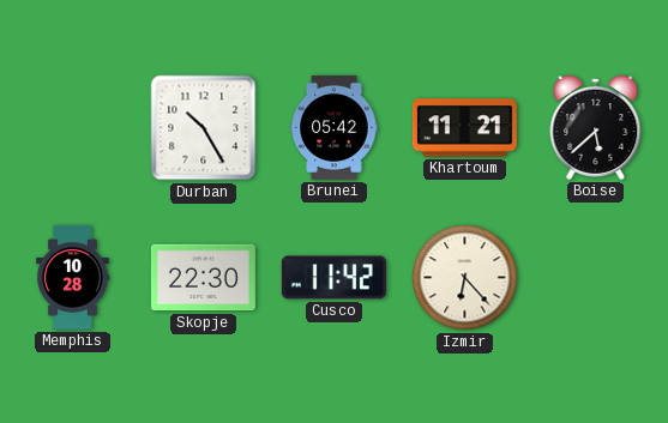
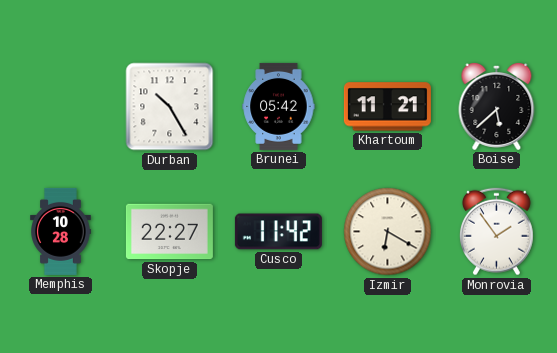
Skopje: 22:30 -> 22:27
Izmir: 6:23 -> 6:20
Monrovia: none -> 1:54
